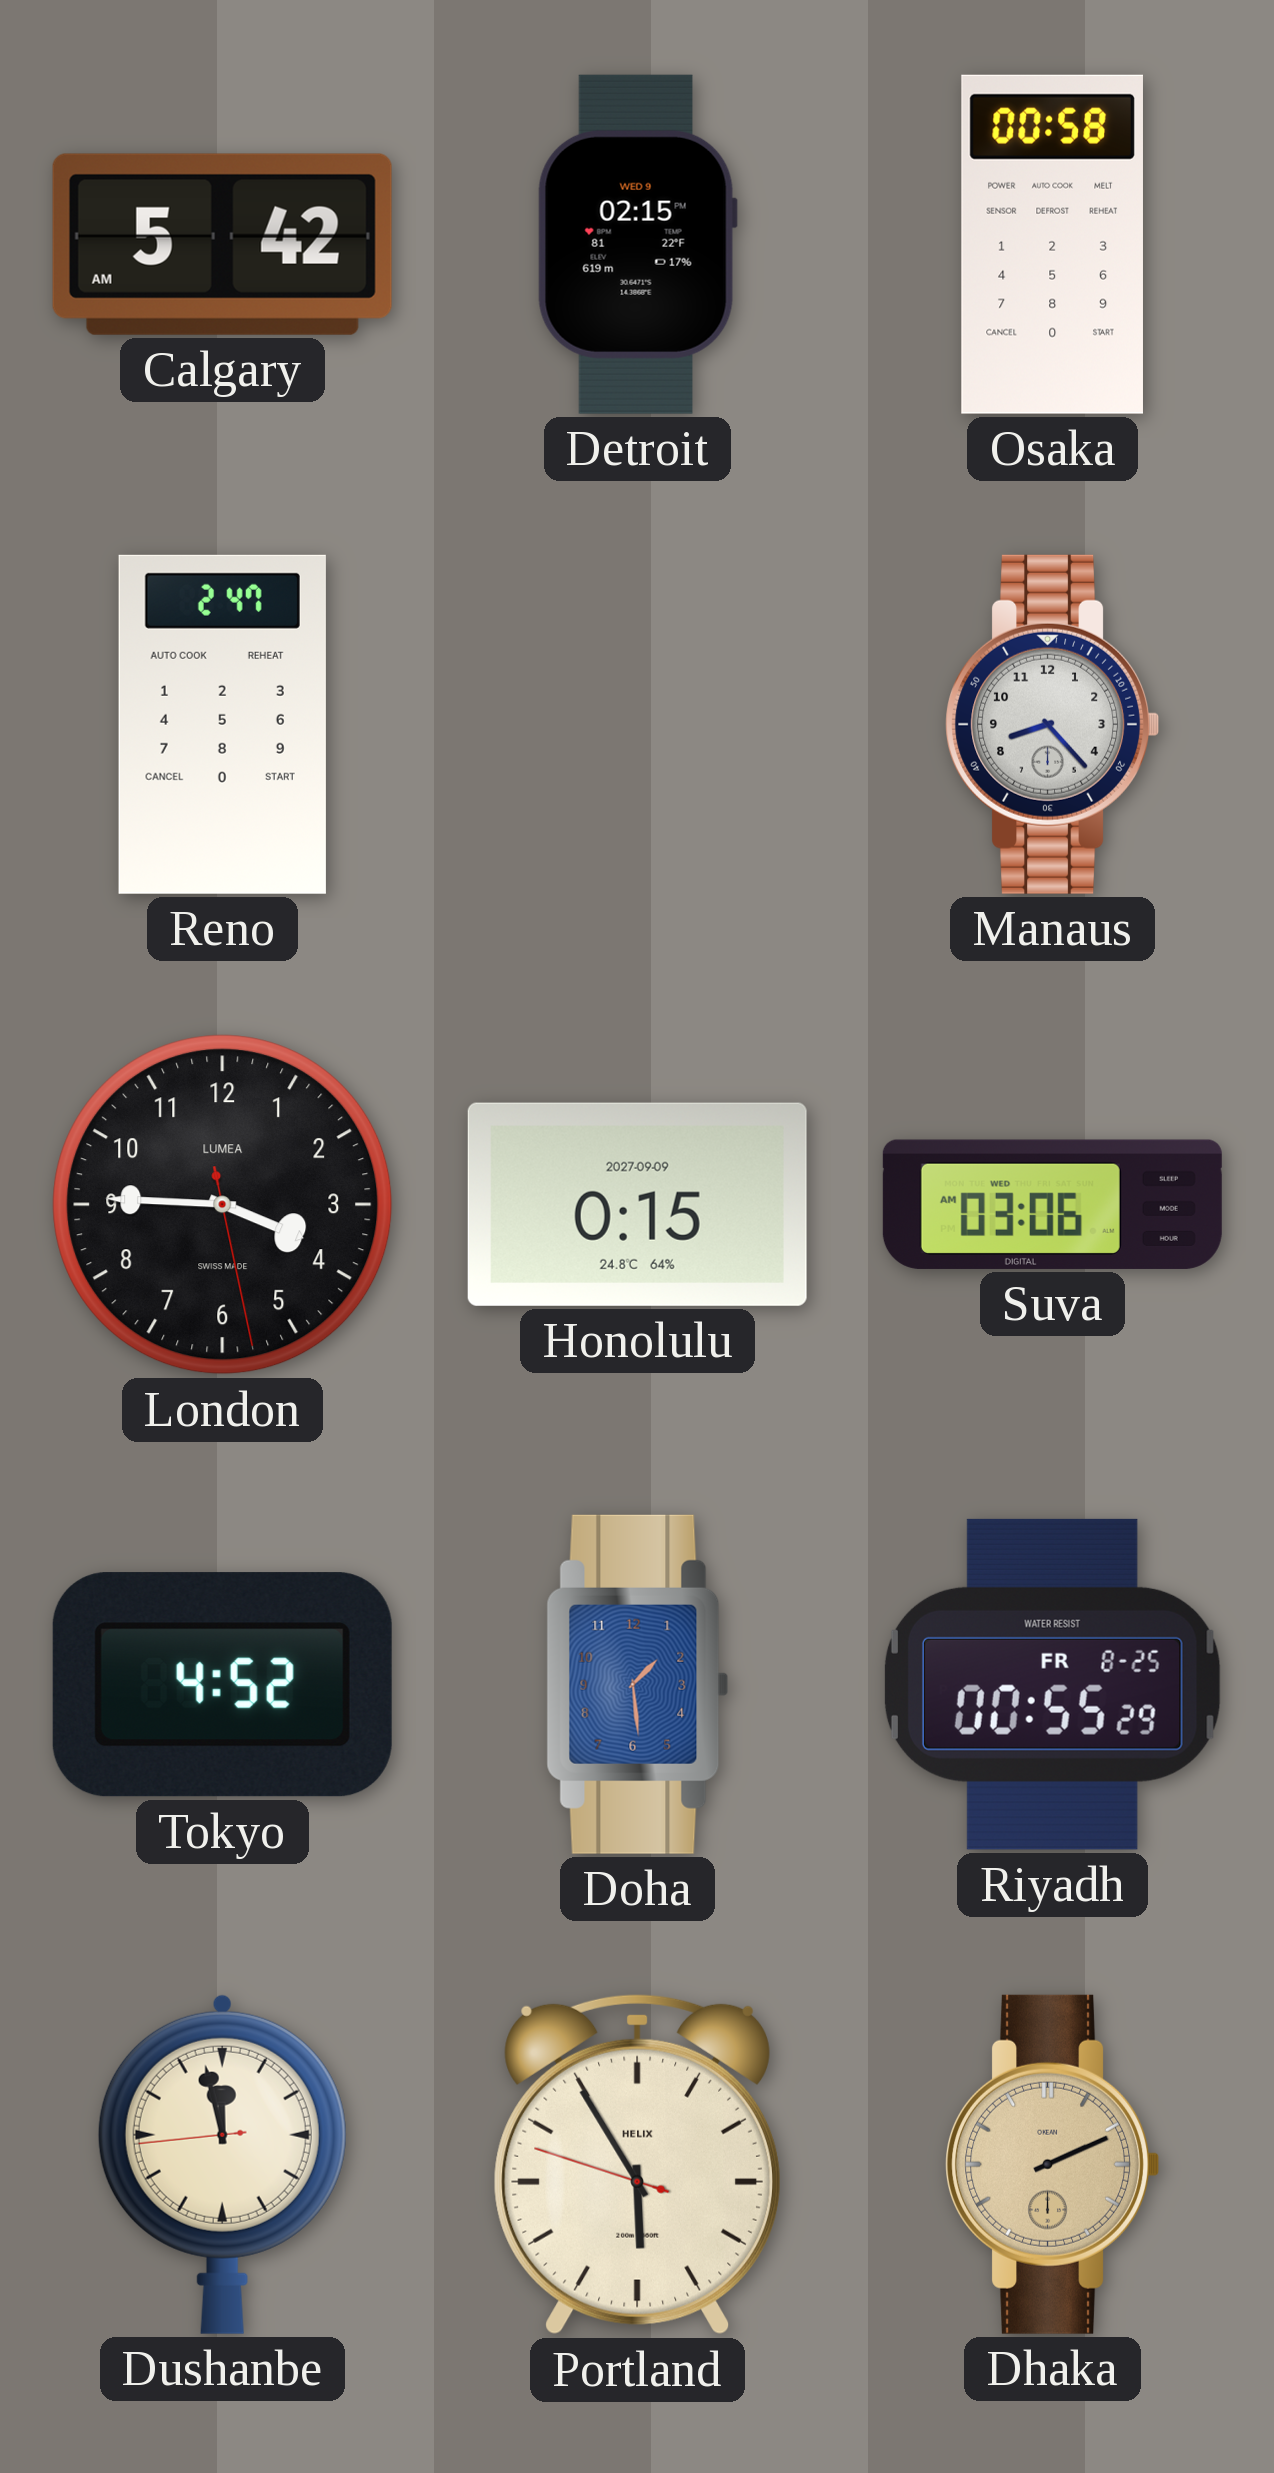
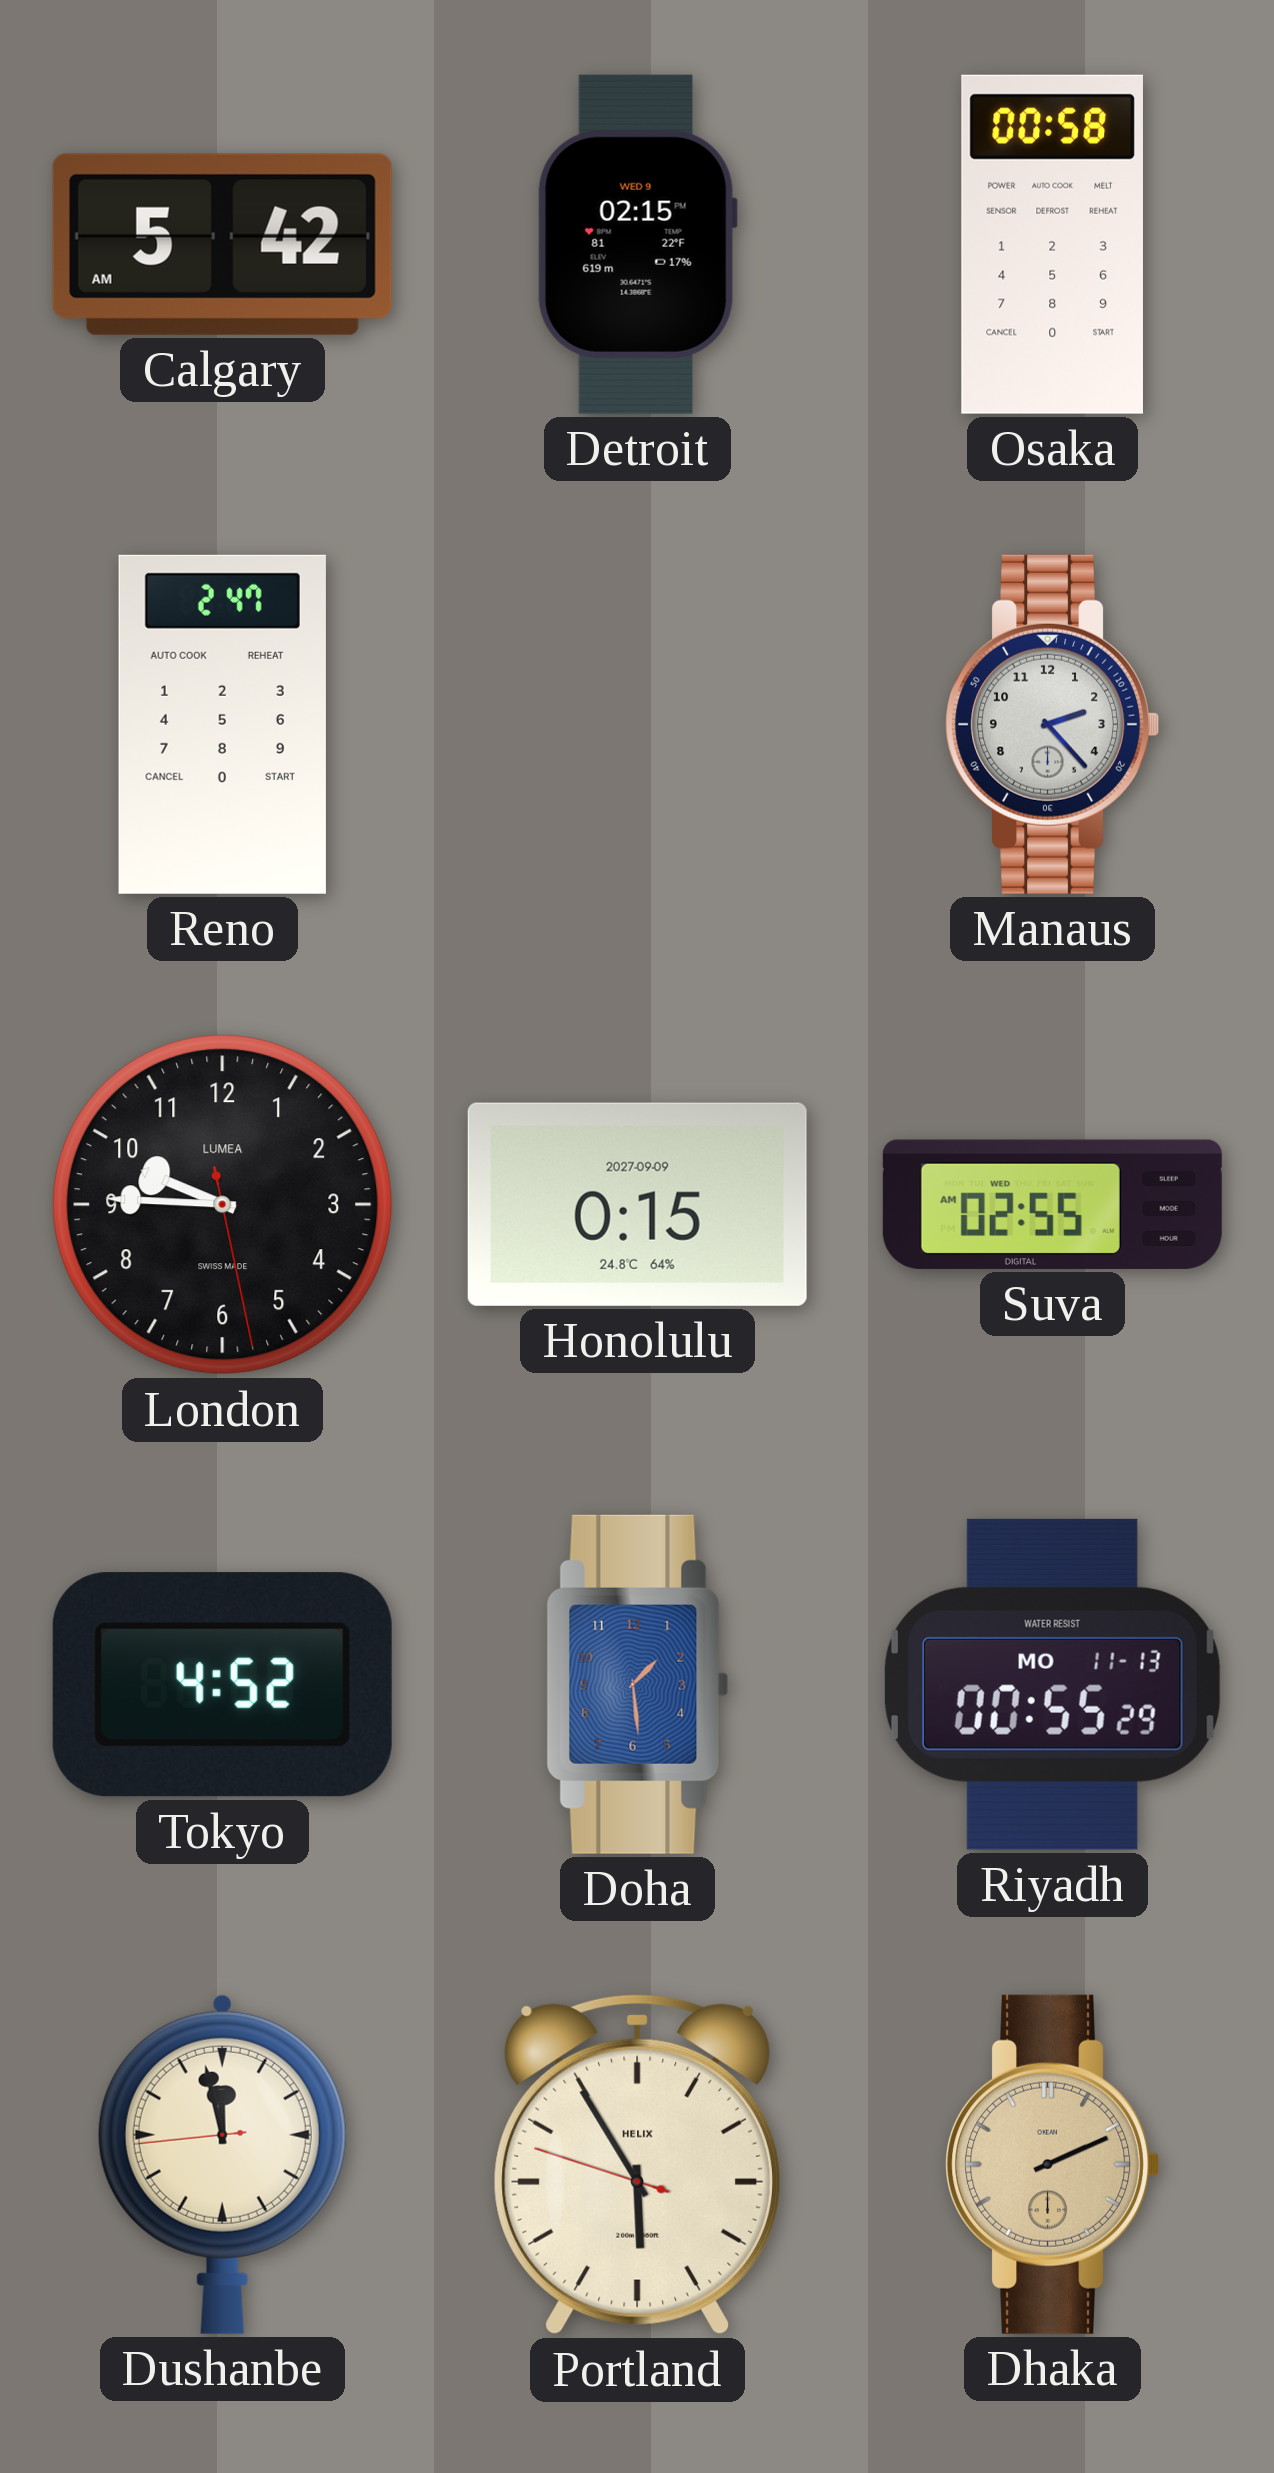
Manaus: 8:23 -> 2:23
London: 3:45 -> 9:45
Suva: 03:06 -> 02:55
Riyadh date: FR 8-25 -> MO 11-13
